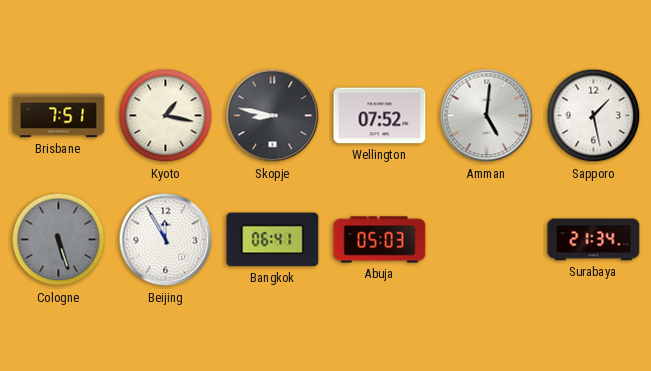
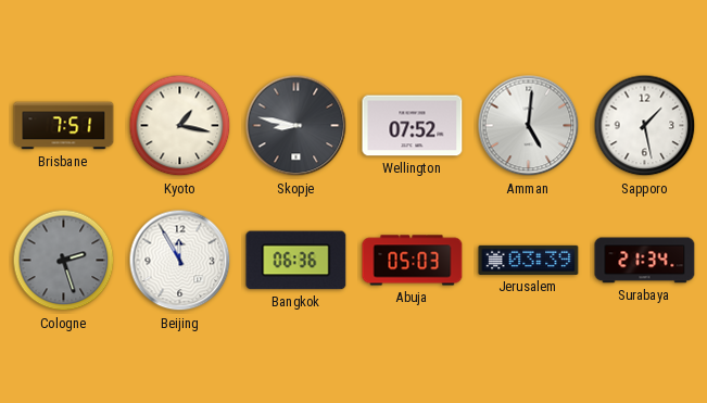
Cologne: 5:27 -> 2:27
Bangkok: 06:41 -> 06:36
Jerusalem: none -> 03:39
